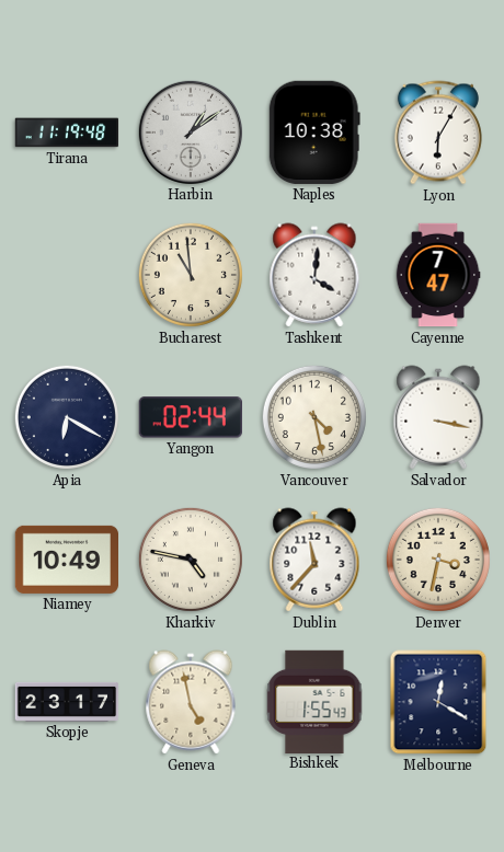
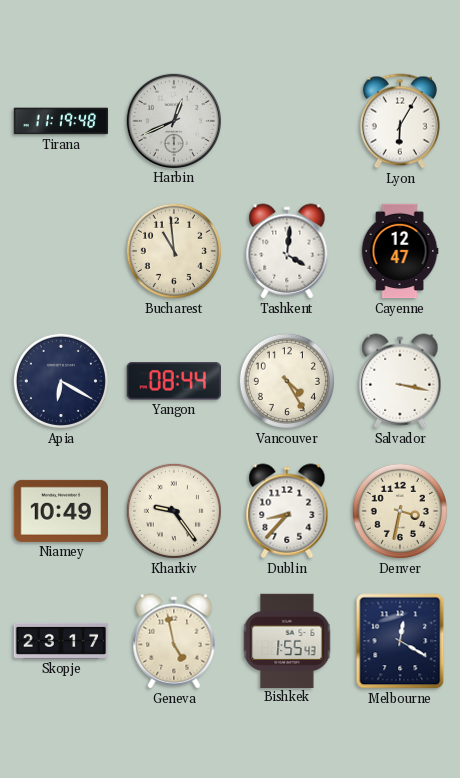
Harbin: 1:09 -> 12:41
Naples: 10:38 -> none
Cayenne: 7:47 -> 12:47
Yangon: 02:44 -> 08:44
Vancouver: 4:28 -> 4:25
Kharkiv: 4:47 -> 9:24
Dublin: 11:37 -> 8:37
